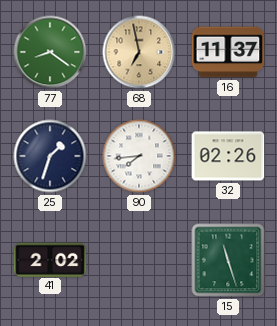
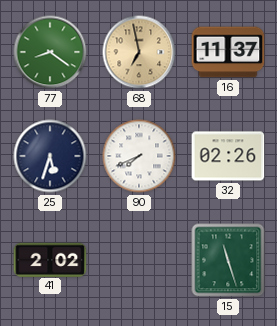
25: 1:33 -> 5:33
90: 7:44 -> 7:41
